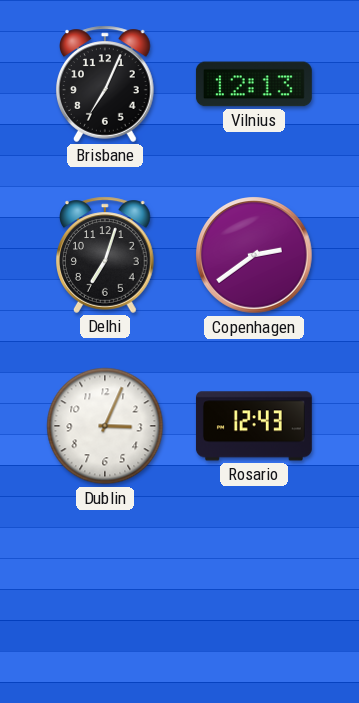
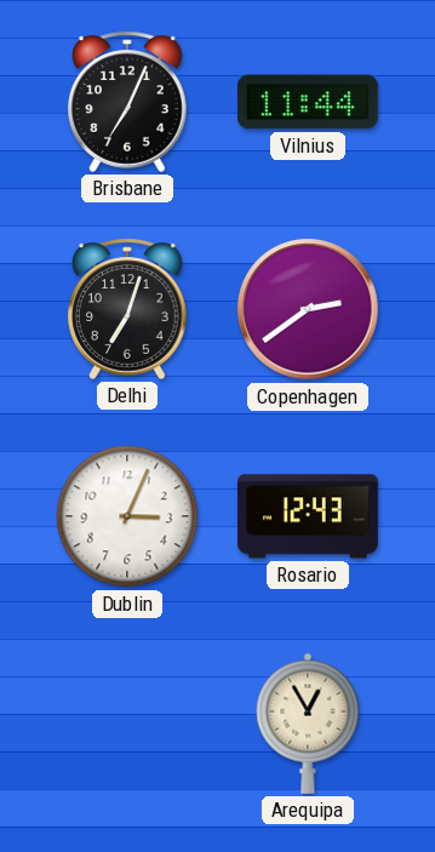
Vilnius: 12:13 -> 11:44
Arequipa: none -> 12:55
